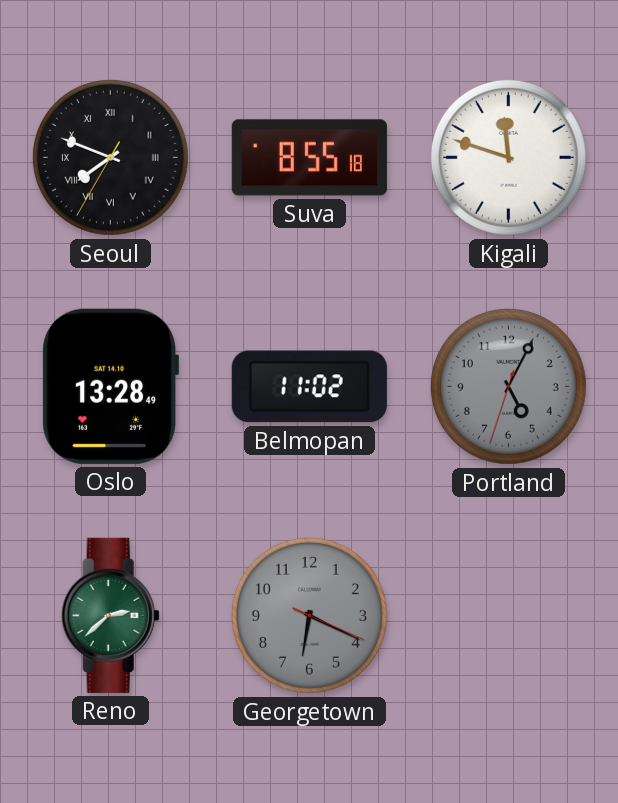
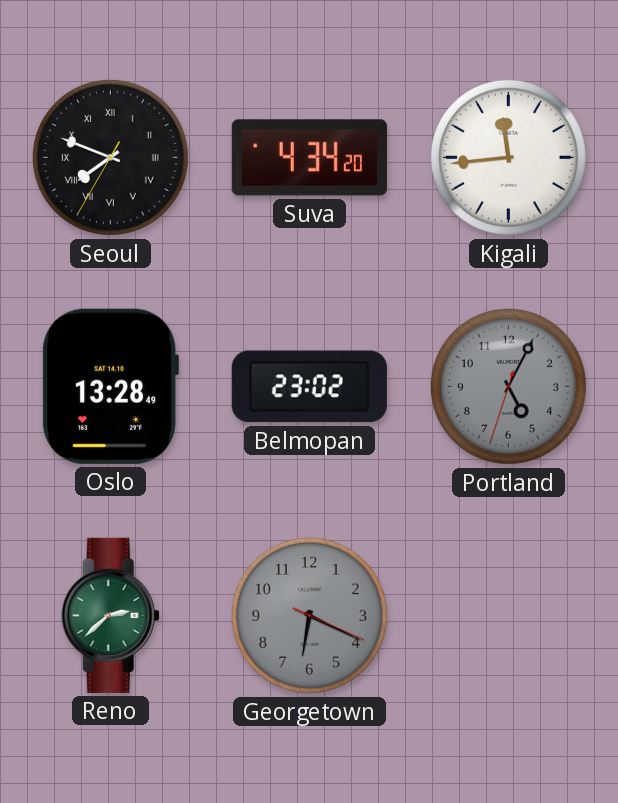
Suva: 8:55 -> 4:34
Kigali: 11:48 -> 11:44
Belmopan: 11:02 -> 23:02
